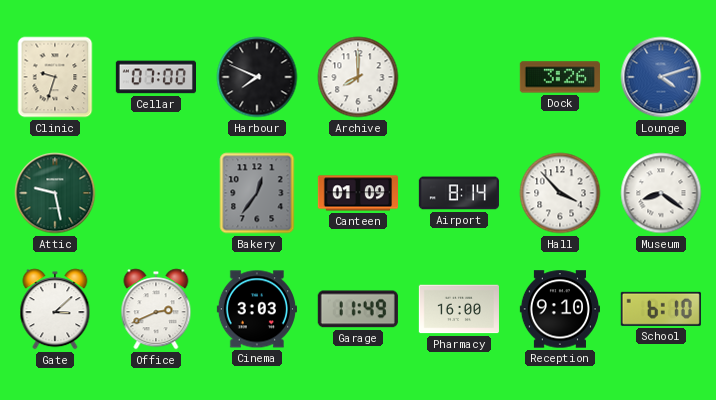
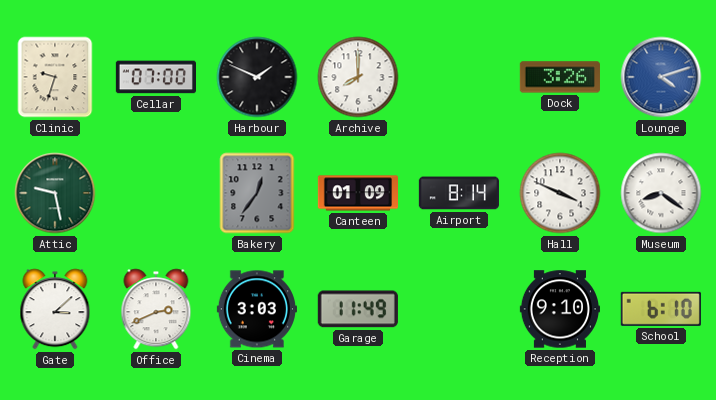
Harbour: 7:49 -> 1:49
Hall: 3:53 -> 3:49
Pharmacy: 16:00 -> none
